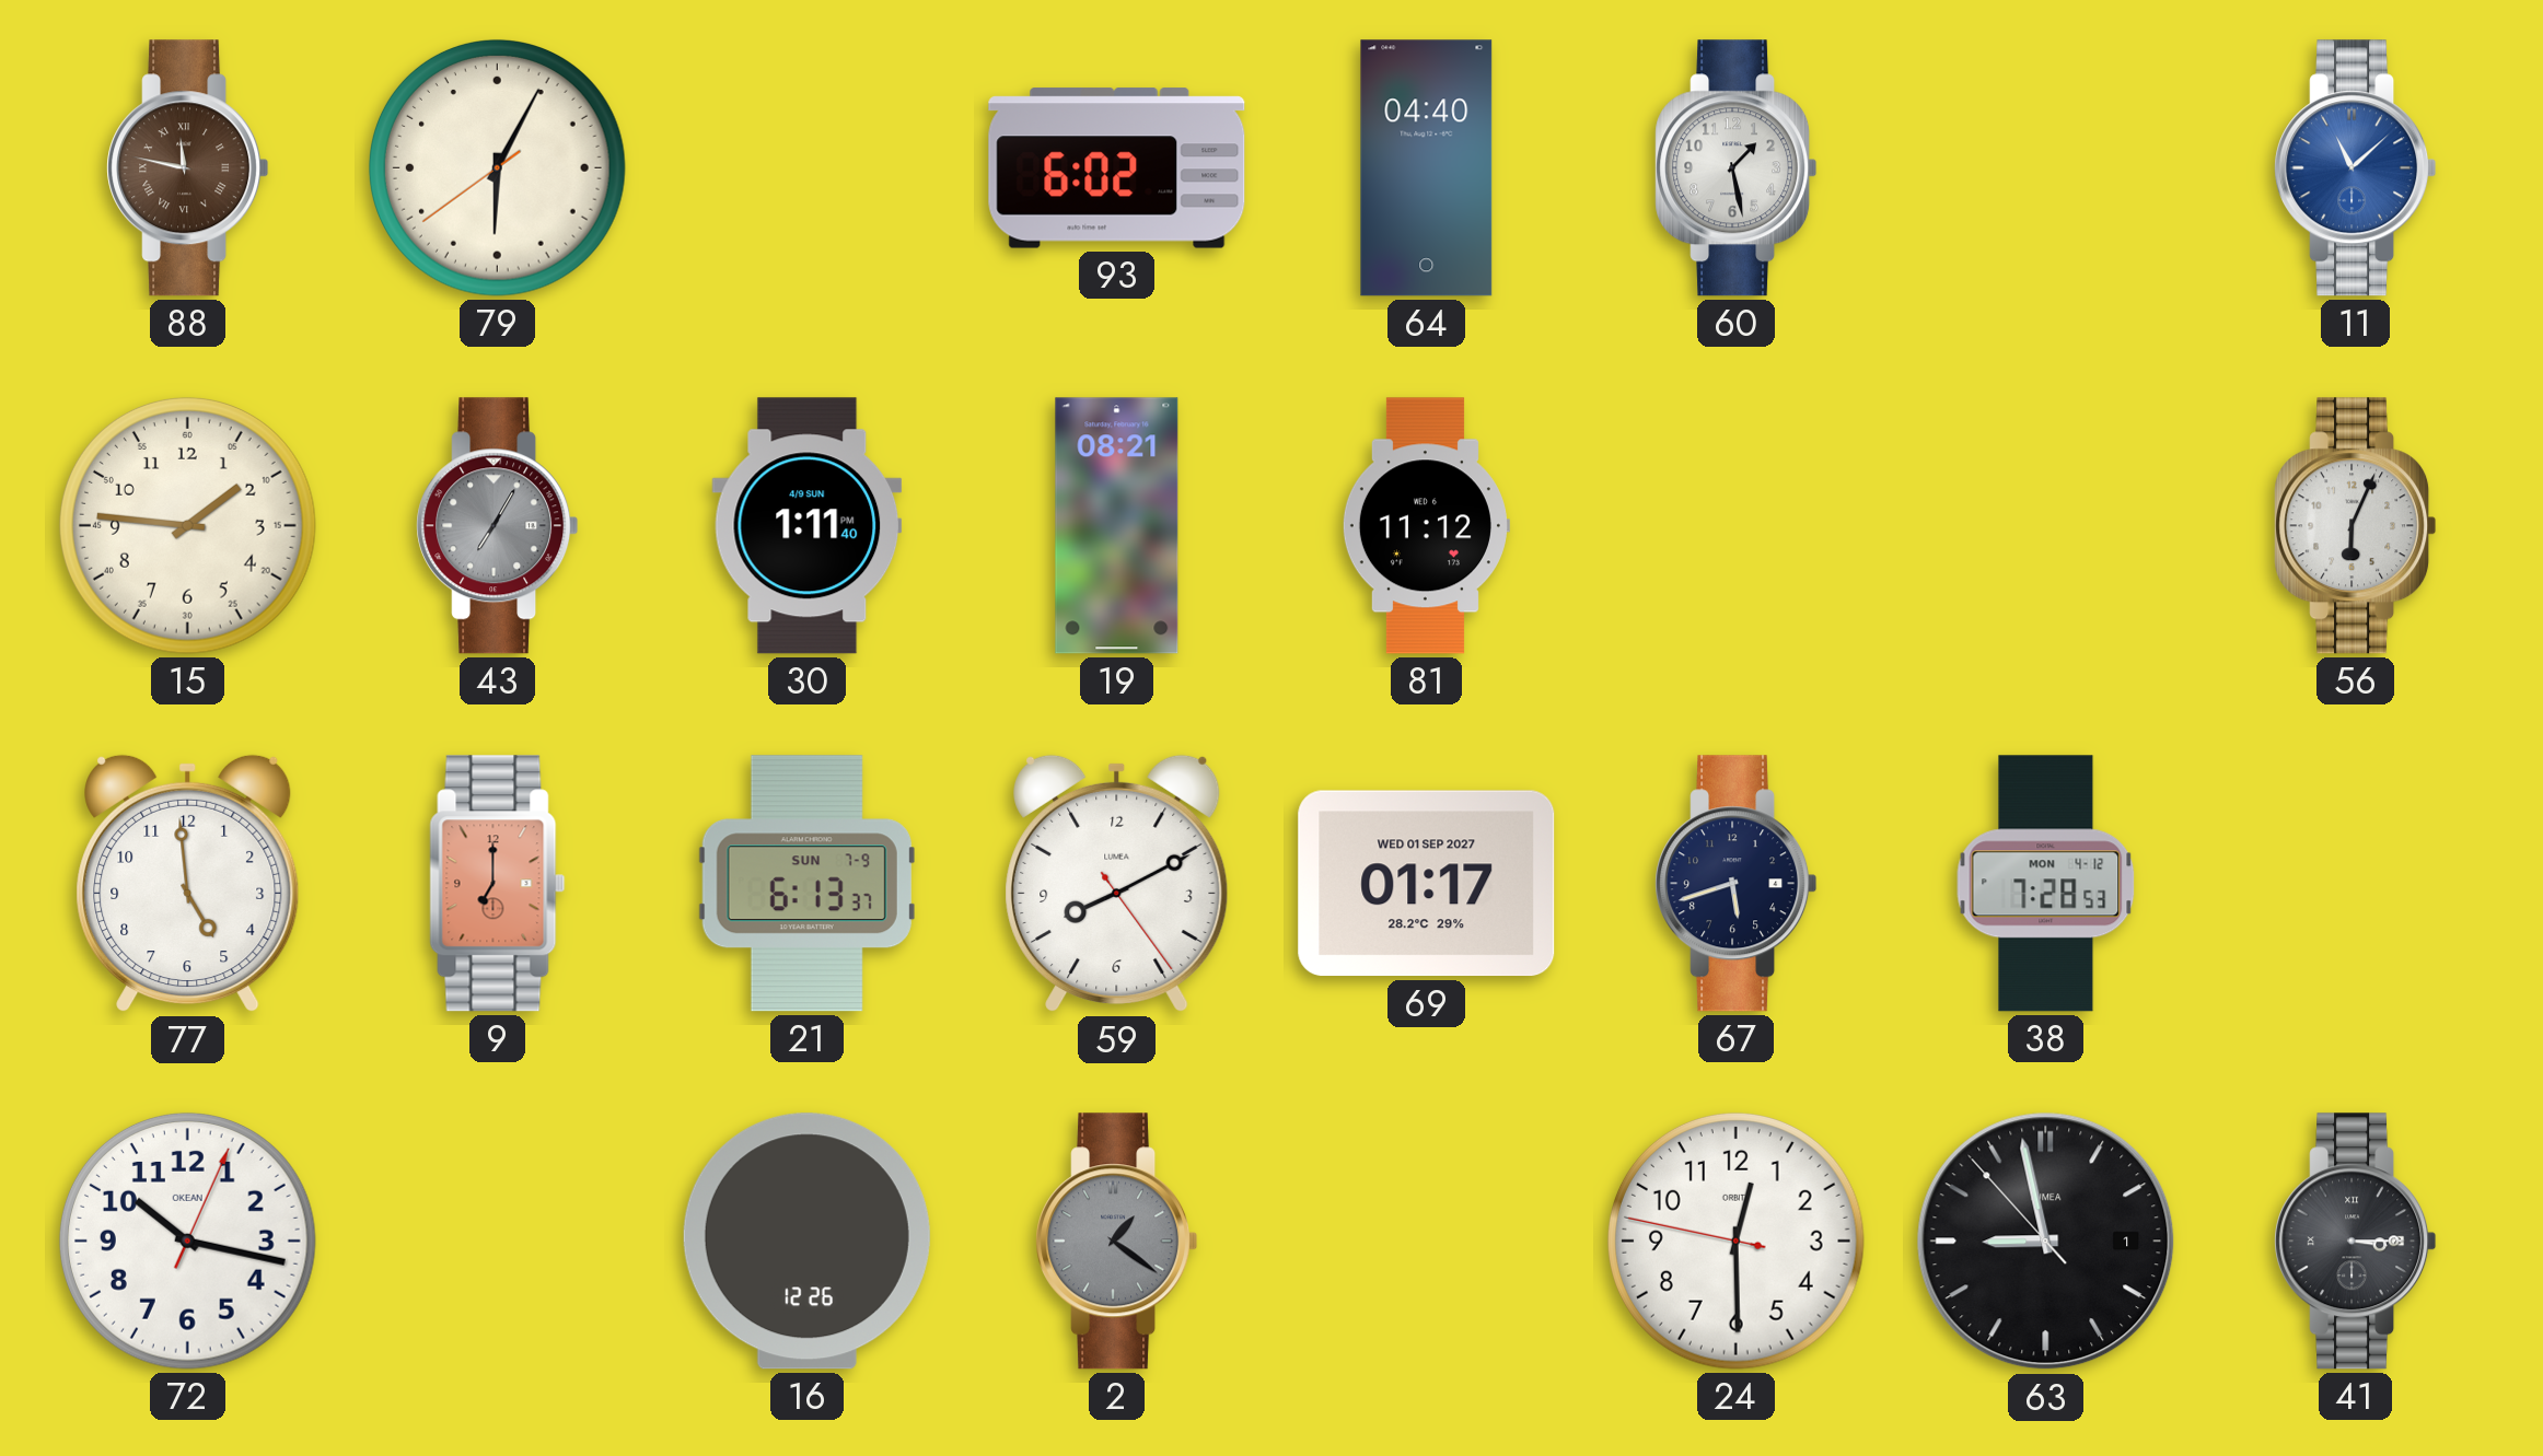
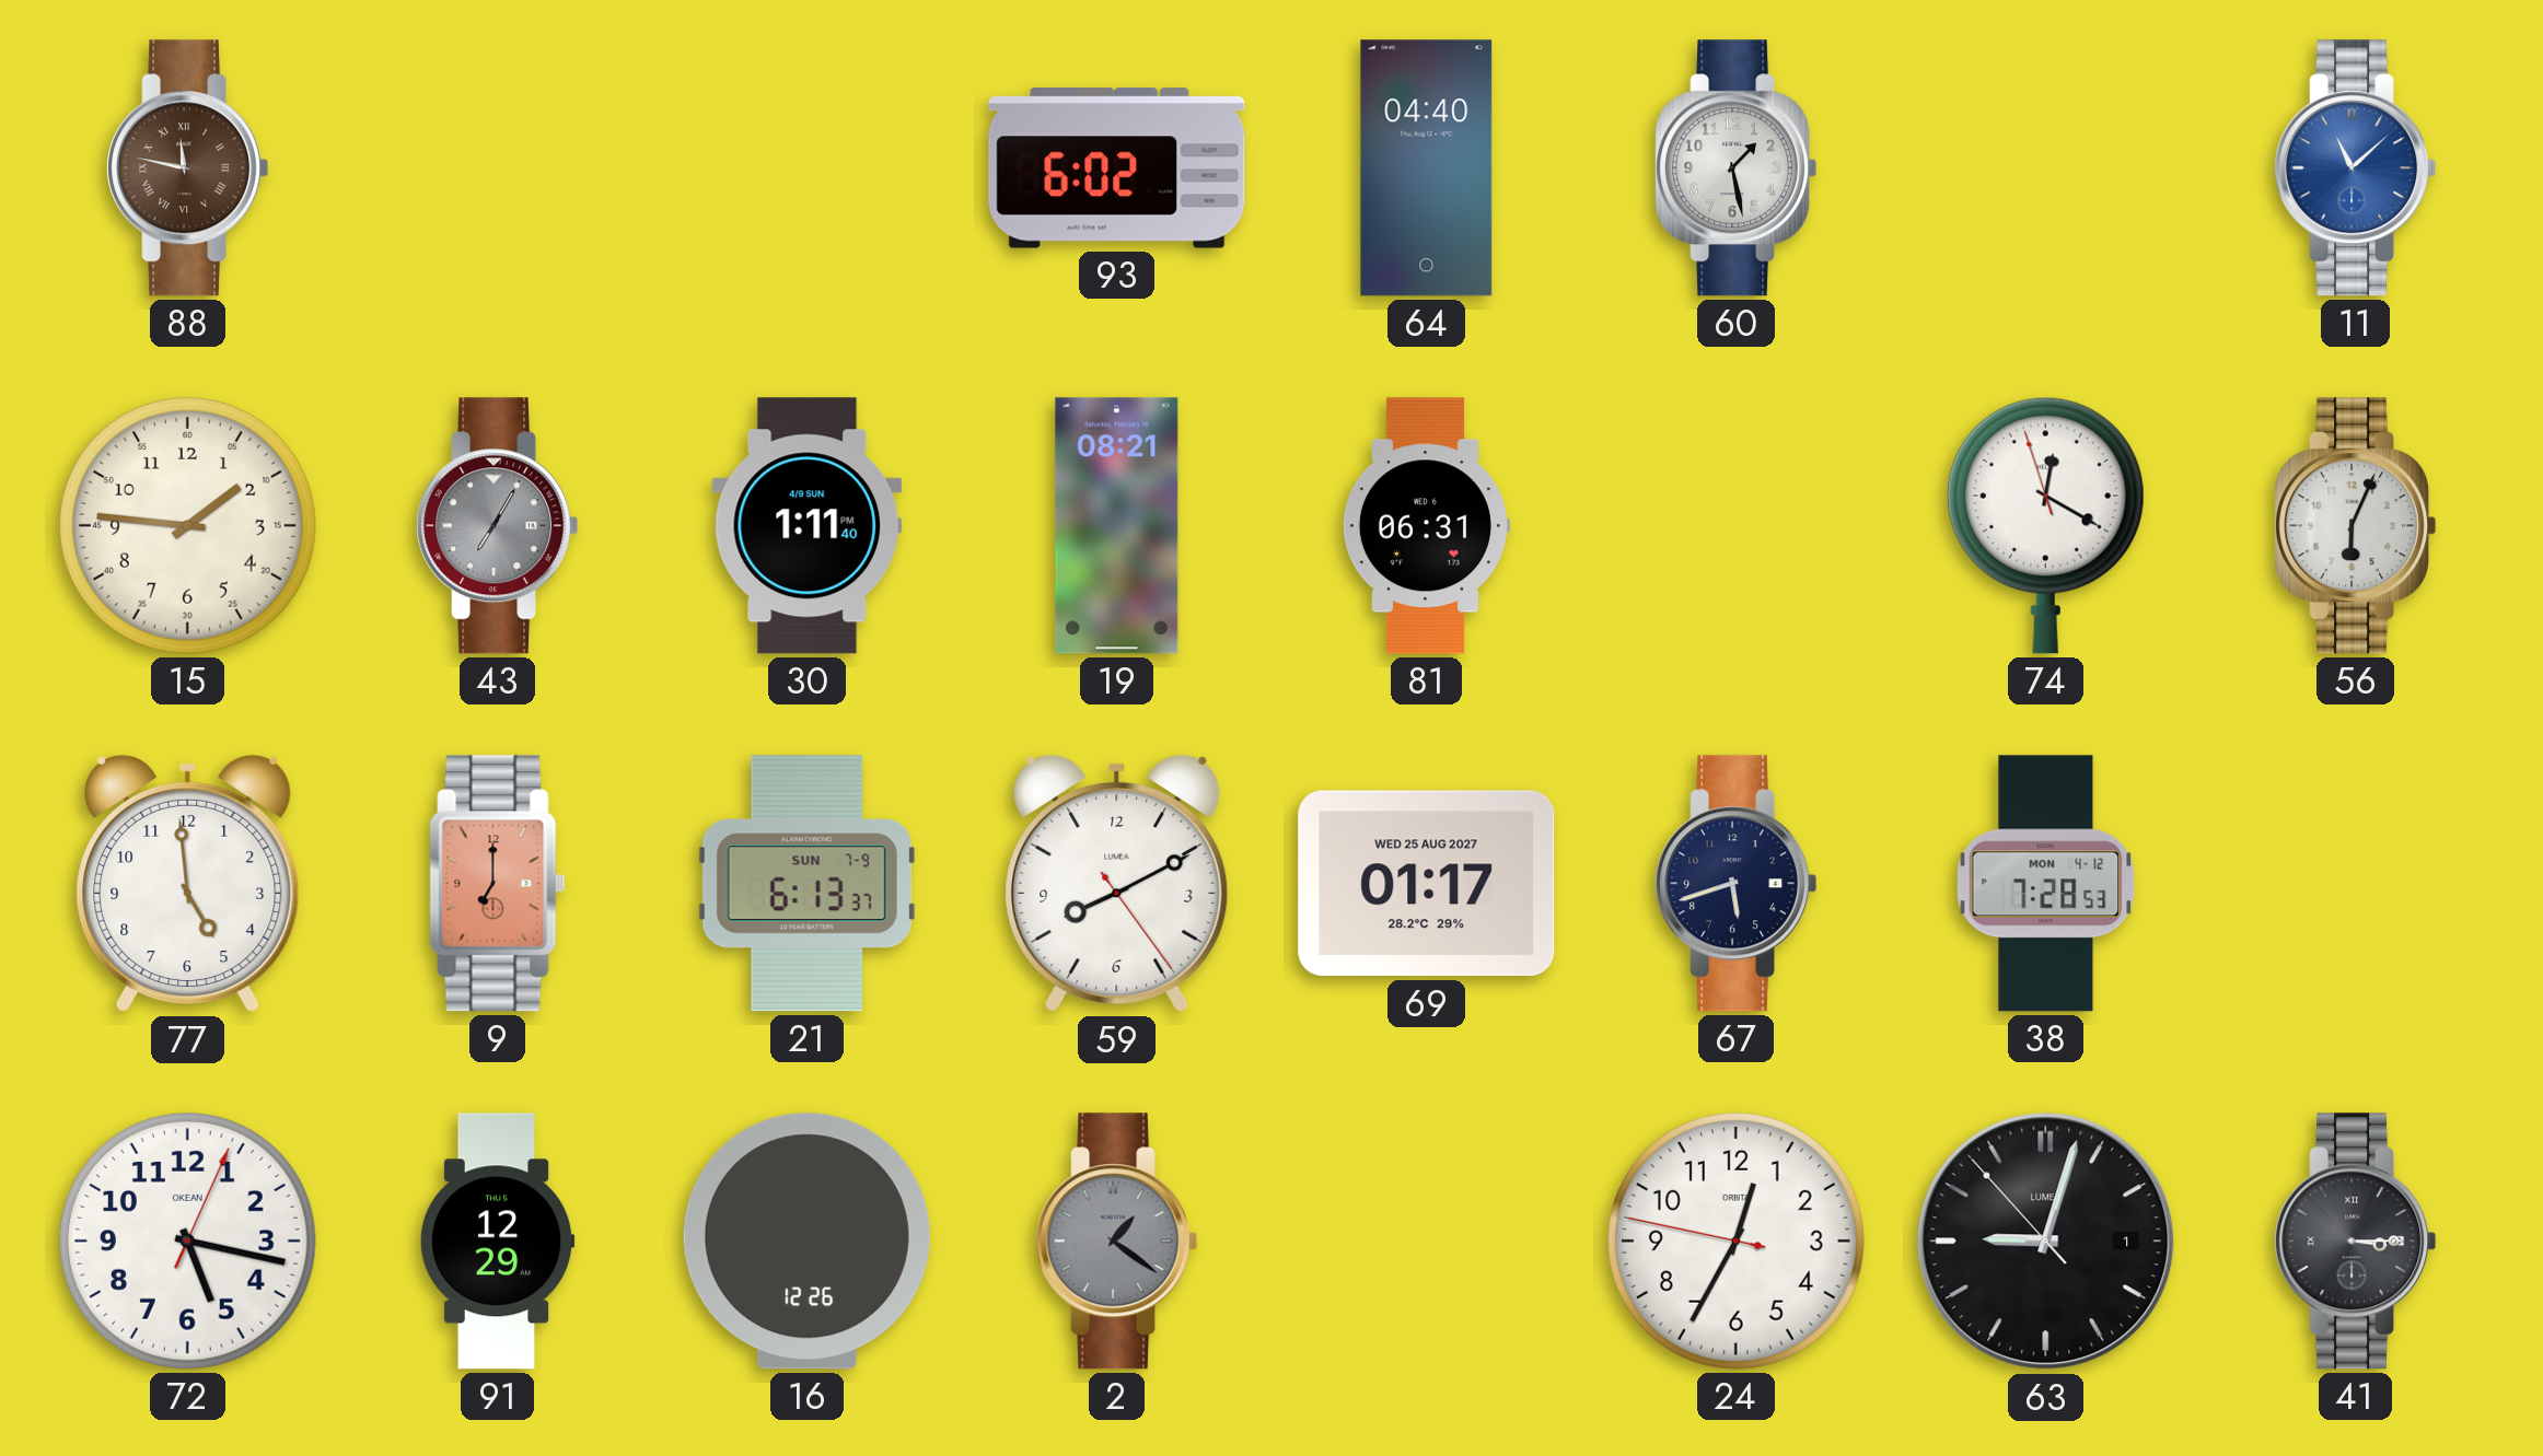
79: 6:04 -> none
81: 11:12 -> 06:31
74: none -> 12:19
69 date: WED 01 SEP 2027 -> WED 25 AUG 2027
72: 10:17 -> 5:17
91: none -> 12:29
24: 12:29 -> 12:34
63: 8:57 -> 9:02
